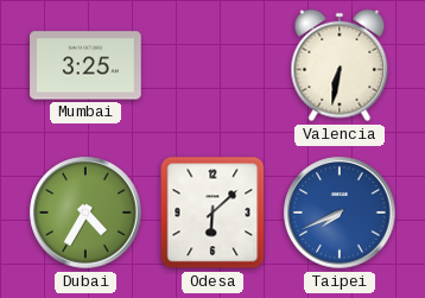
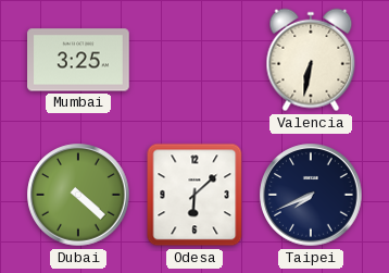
Dubai: 4:35 -> 4:22
Taipei dial: blue -> navy
